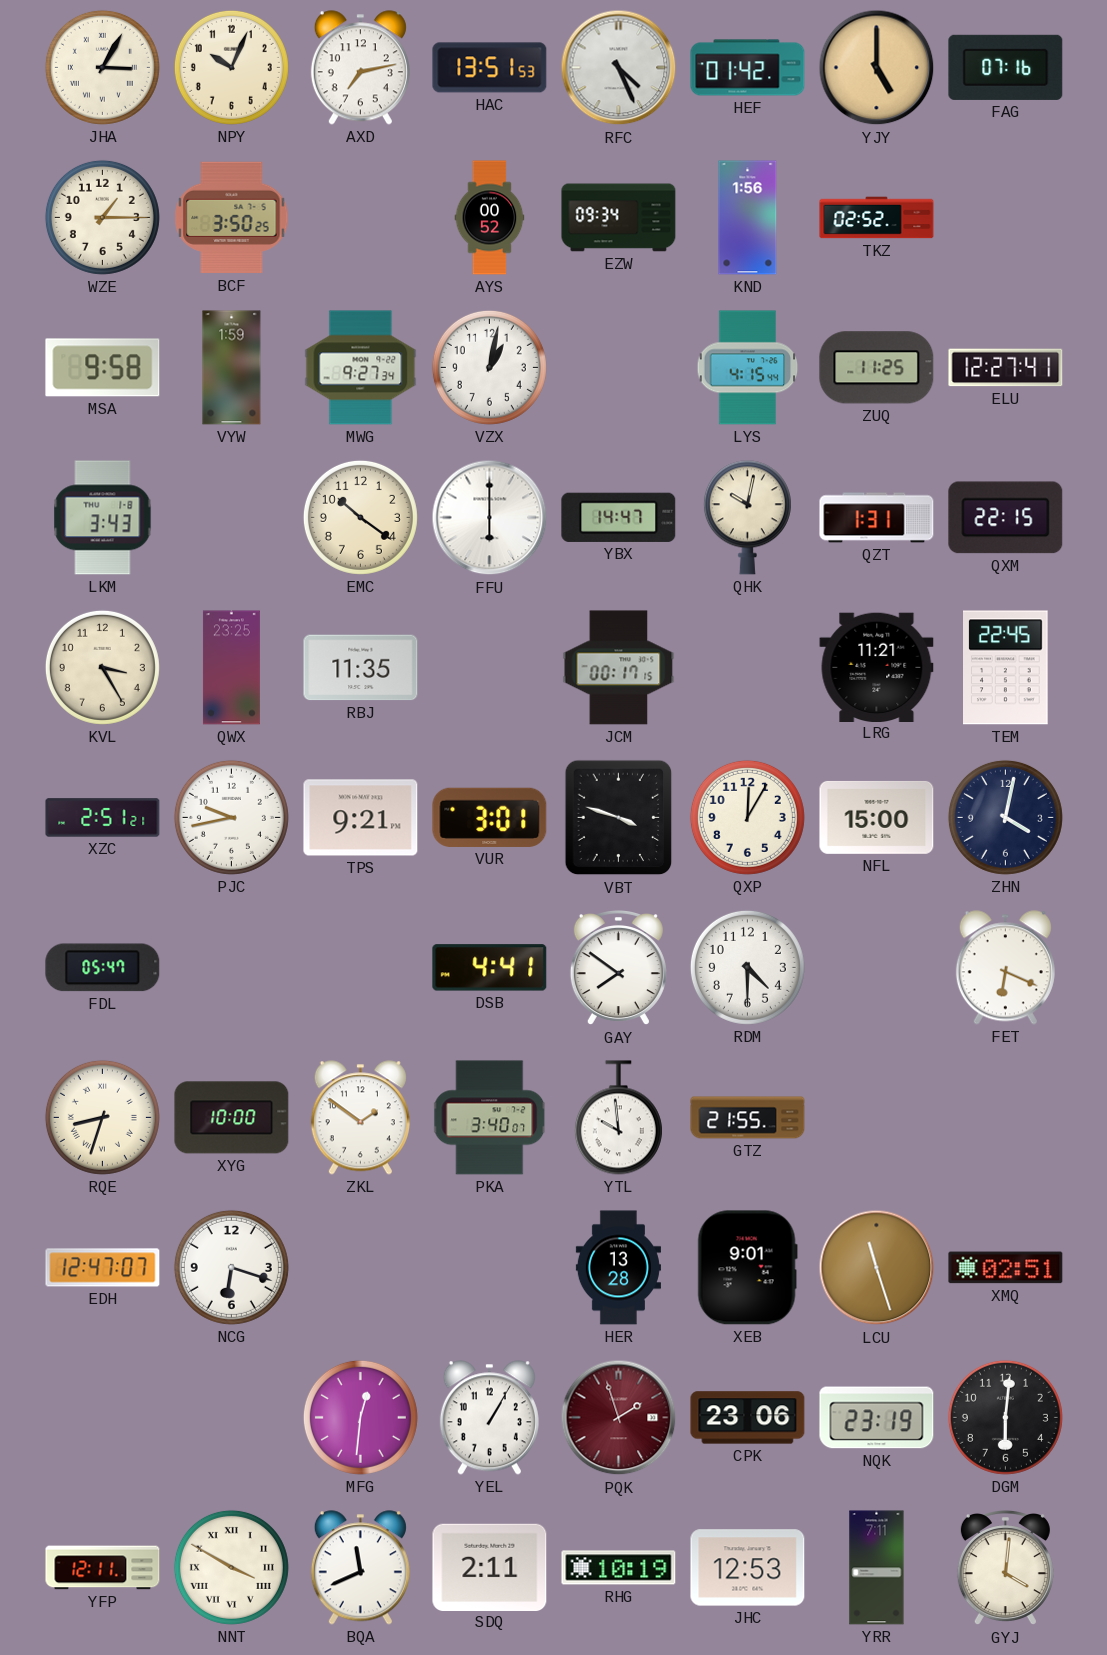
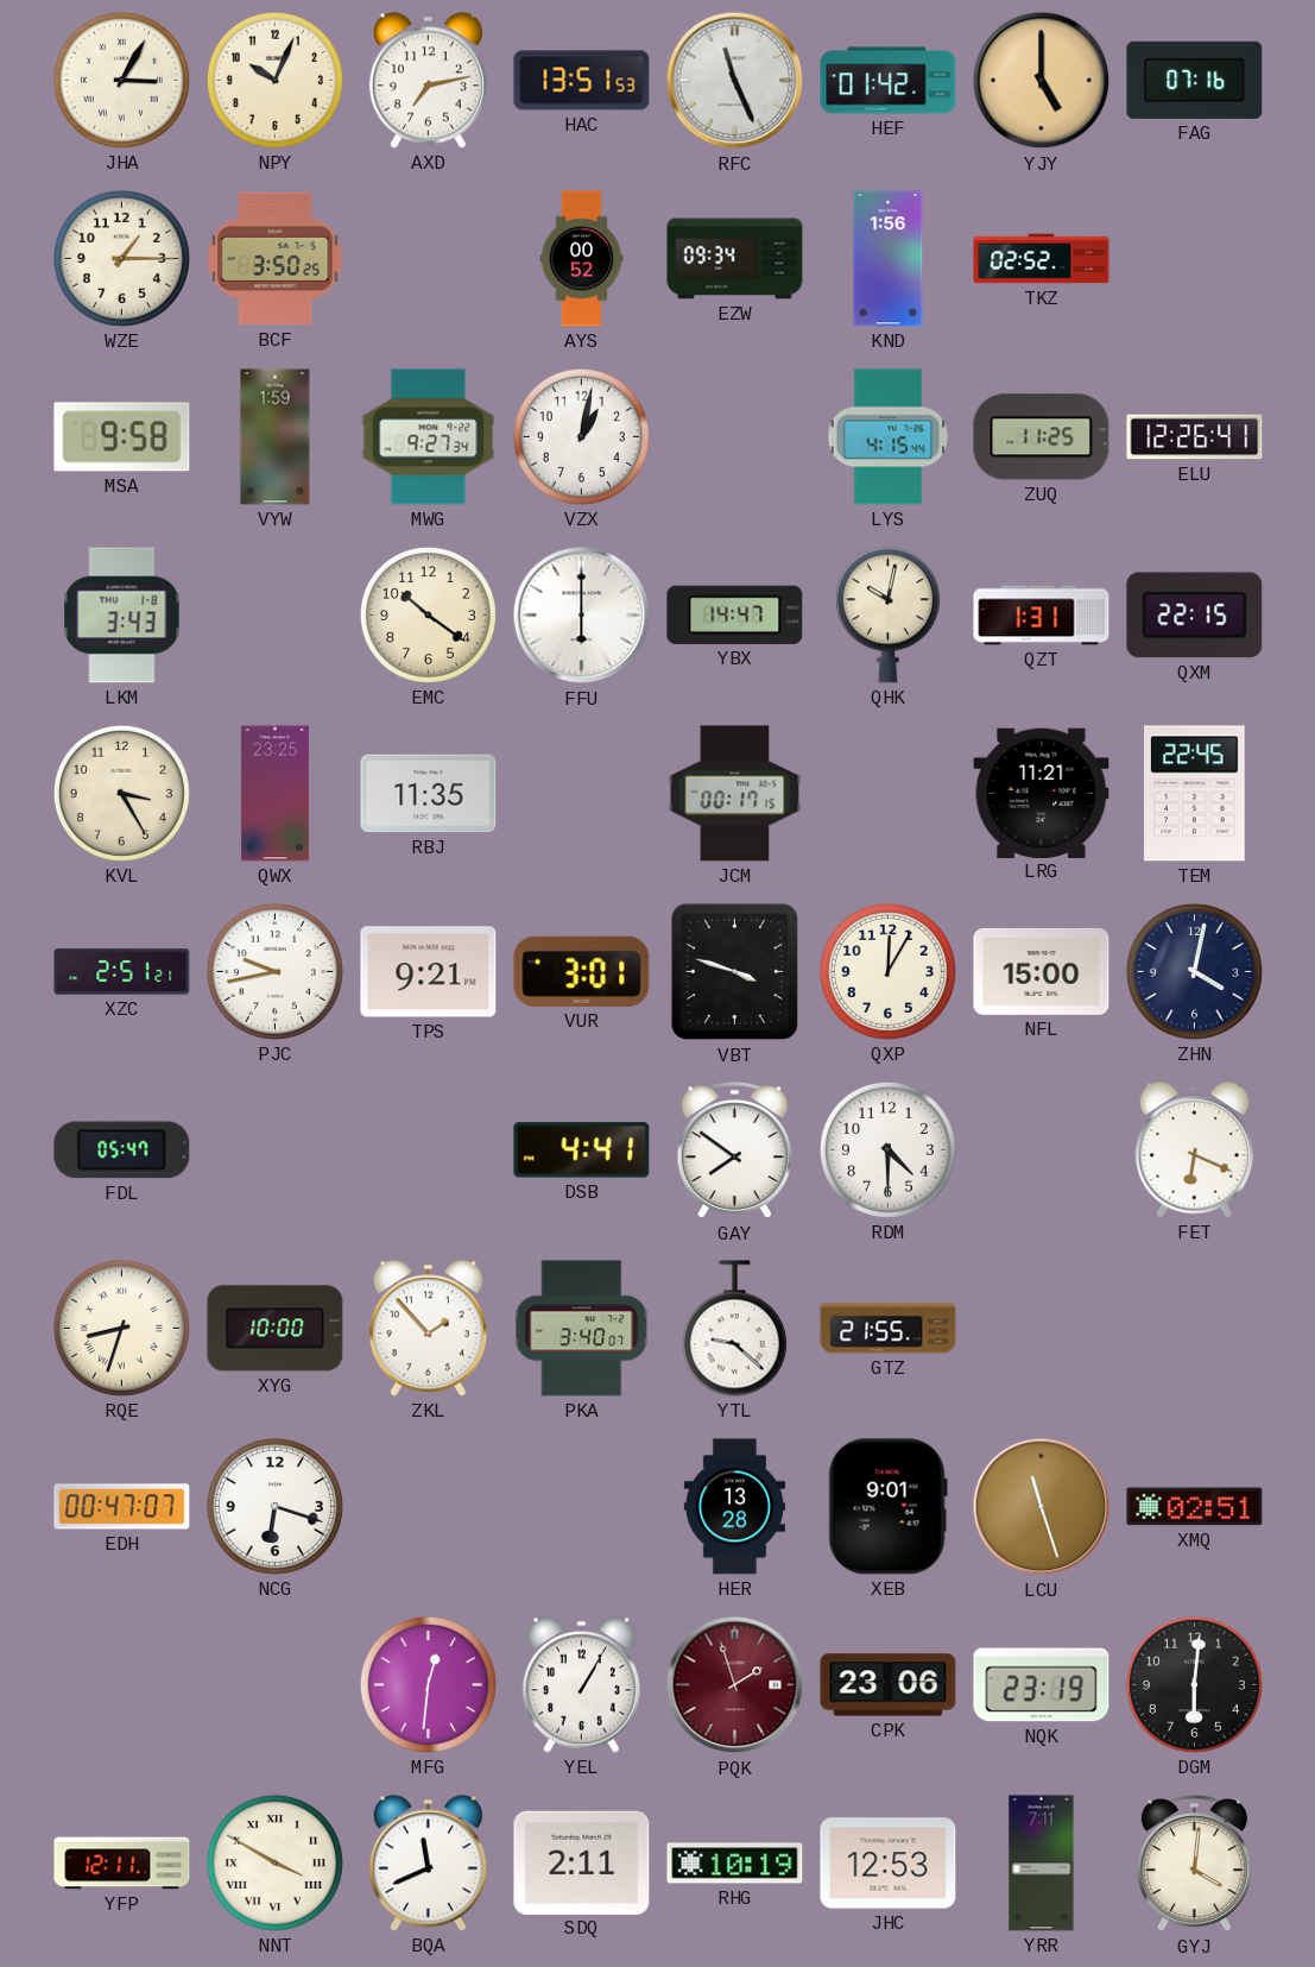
RFC: 4:26 -> 11:26
ELU: 12:27 -> 12:26
ZKL: 1:51 -> 1:53
YTL: 9:59 -> 9:22
EDH: 12:47 -> 00:47
